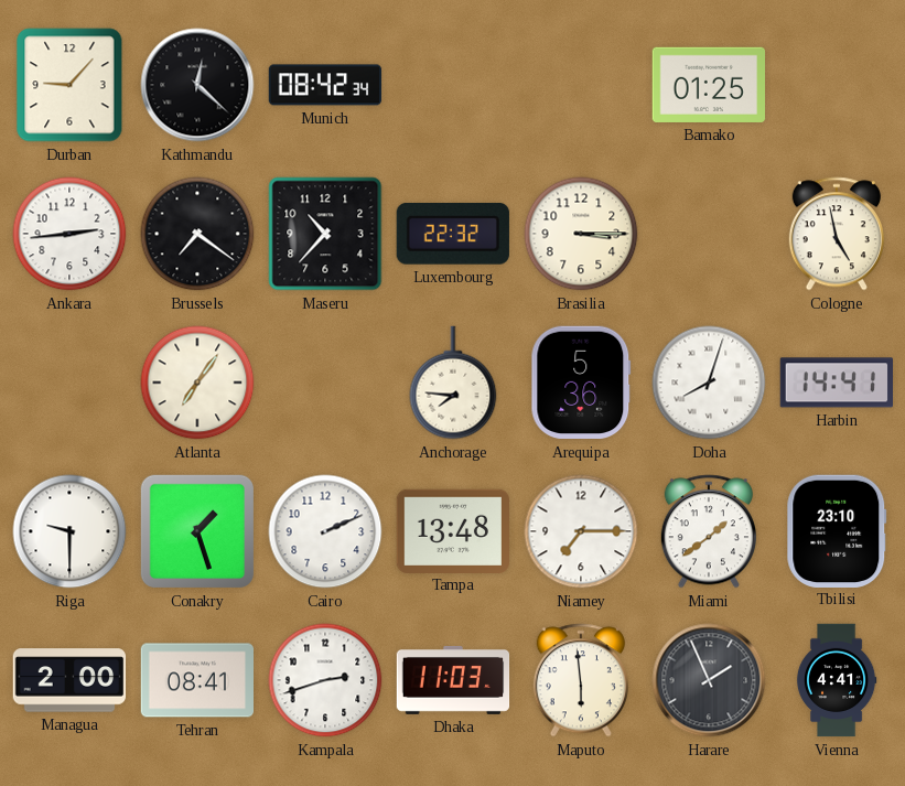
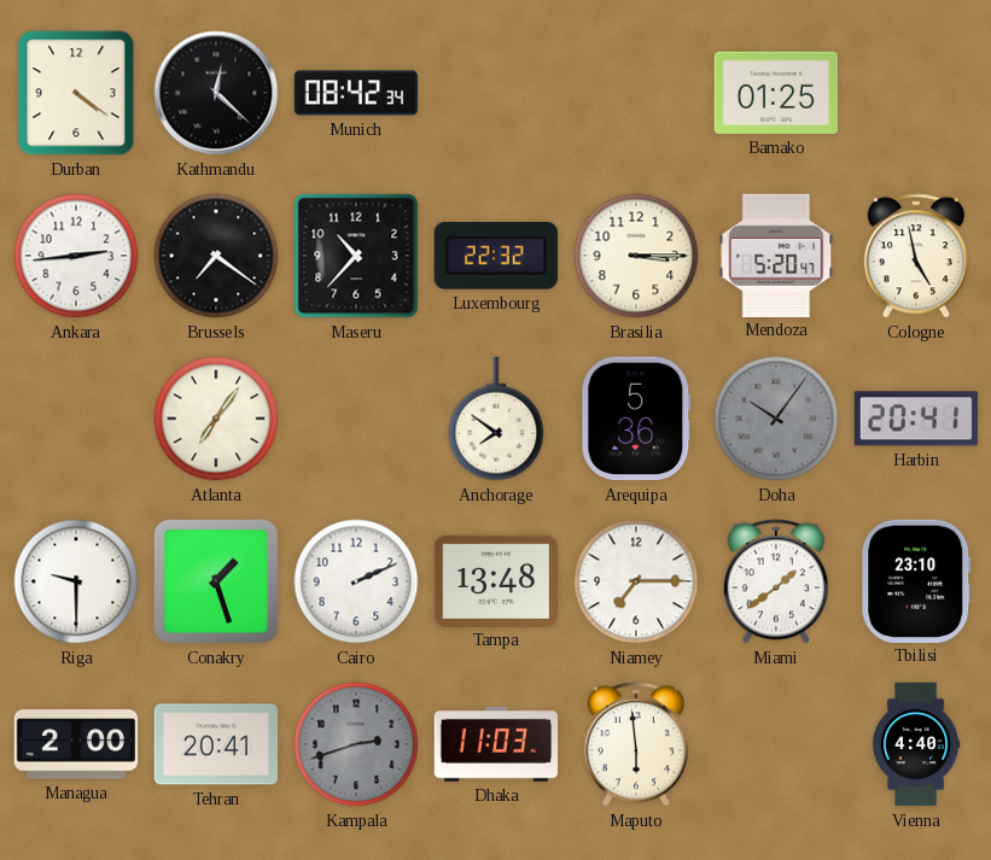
Durban: 9:07 -> 4:21
Mendoza: none -> 5:20
Anchorage: 7:46 -> 7:51
Doha: 8:03 -> 10:06
Doha dial: white -> grey
Harbin: 14:41 -> 20:41
Tehran: 08:41 -> 20:41
Kampala dial: white -> grey
Harare: 1:56 -> none
Vienna: 4:41 -> 4:40
